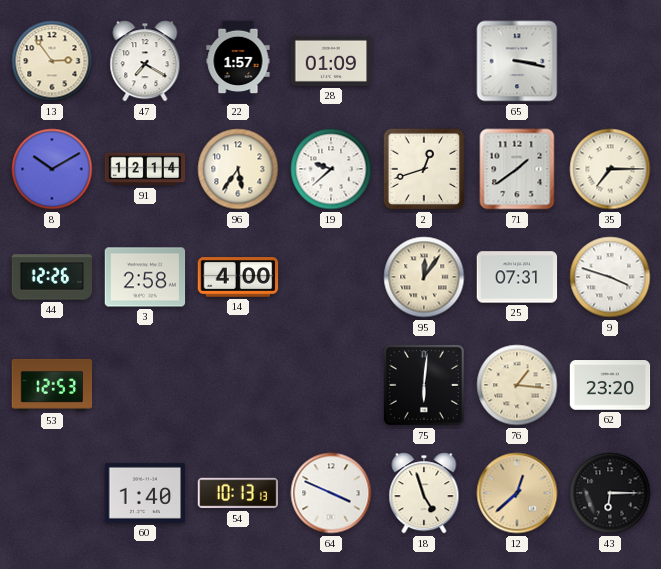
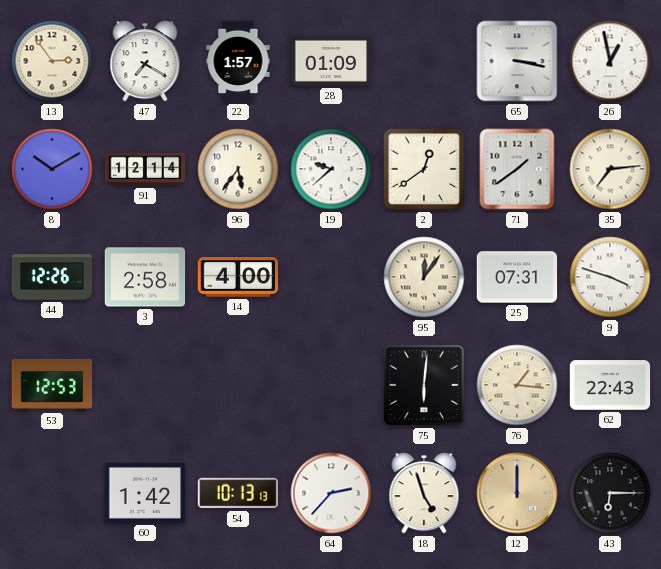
26: none -> 12:58
2: 12:42 -> 12:39
35: 7:15 -> 7:14
62: 23:20 -> 22:43
60: 1:40 -> 1:42
64: 3:49 -> 2:37
12: 12:38 -> 12:00
